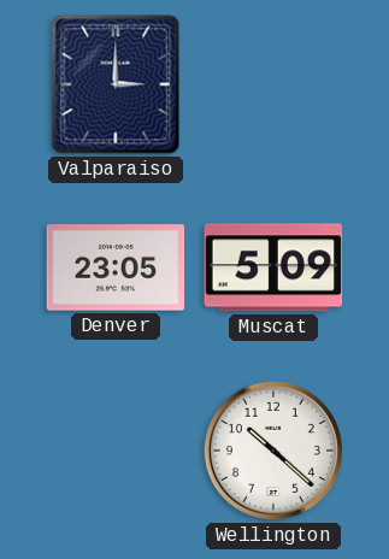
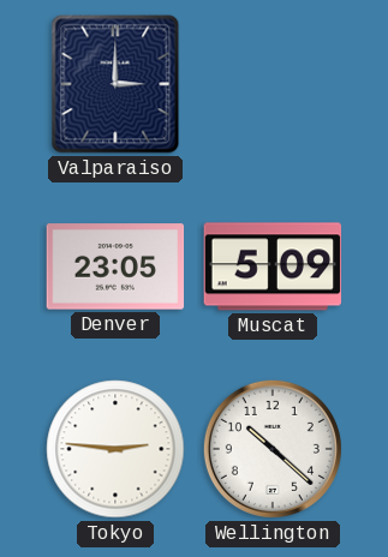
Tokyo: none -> 2:46
